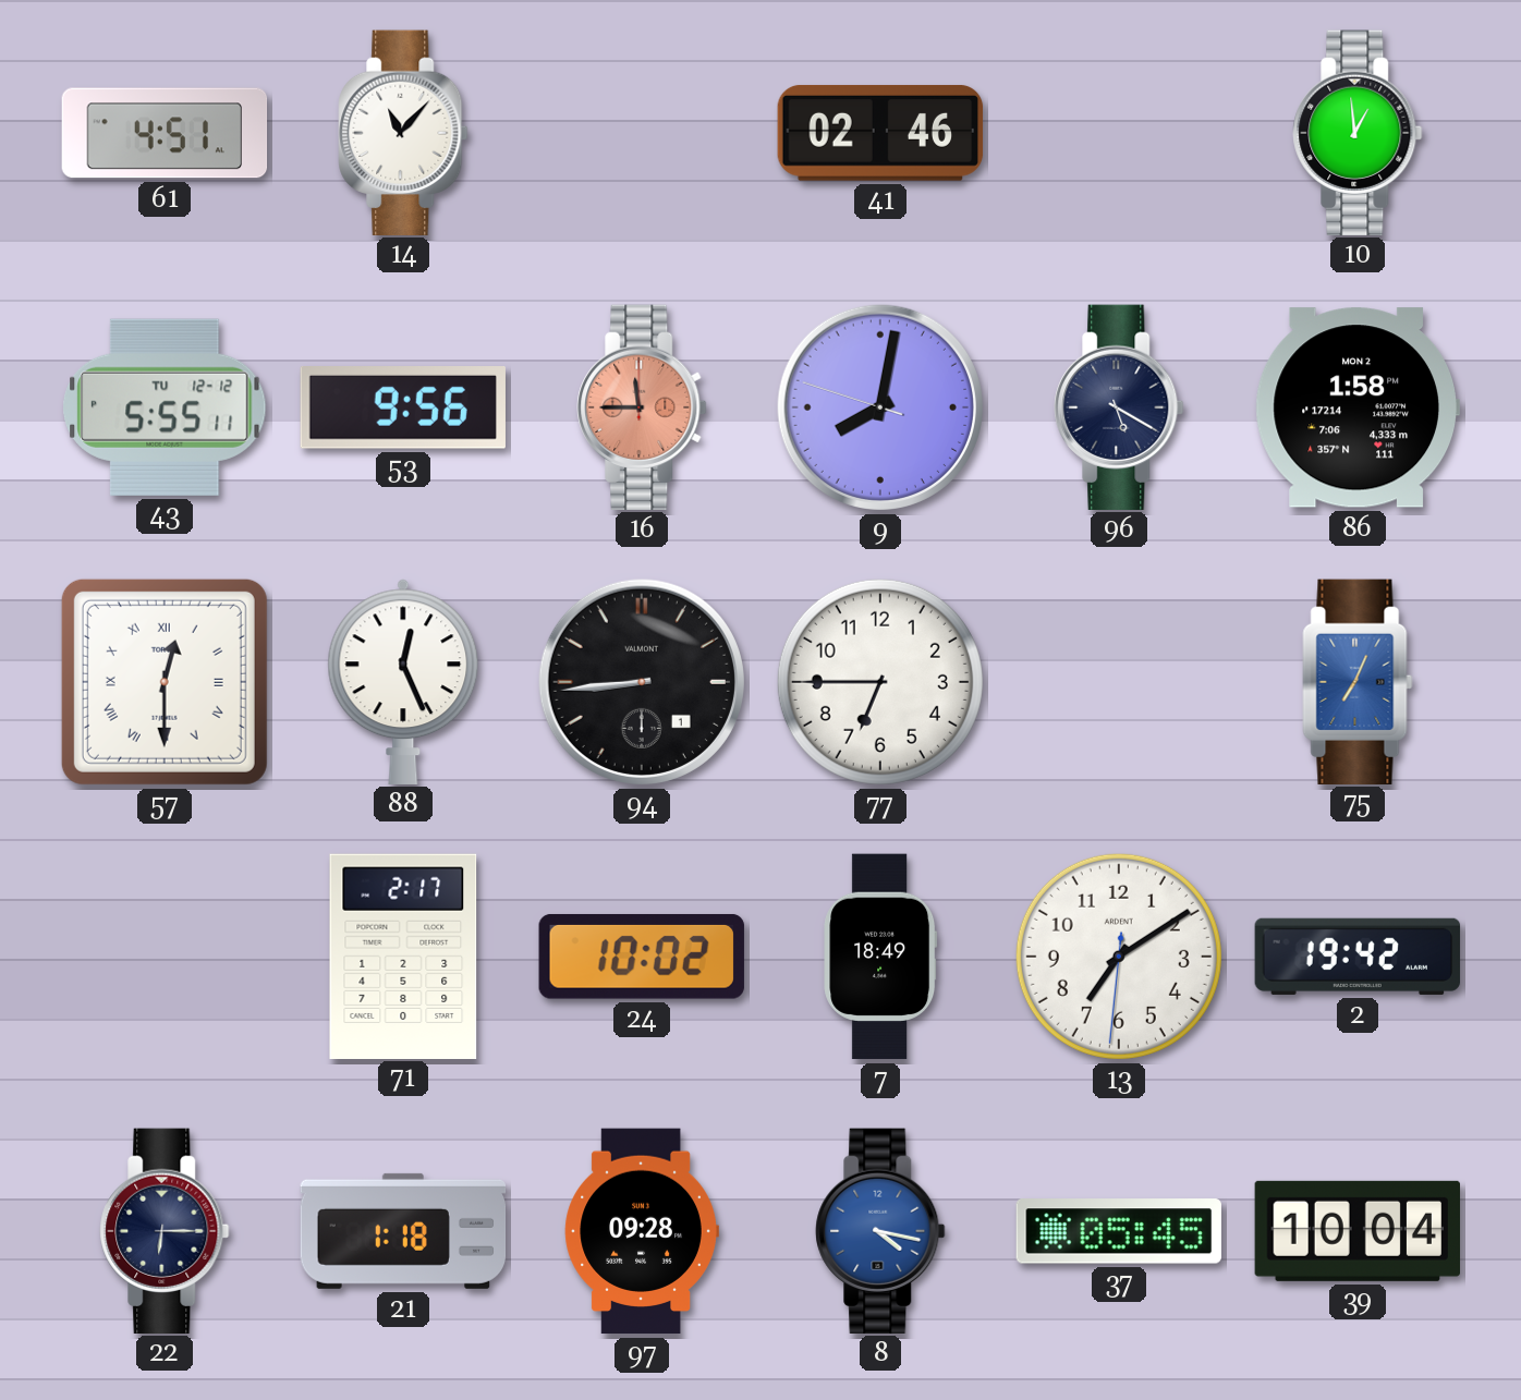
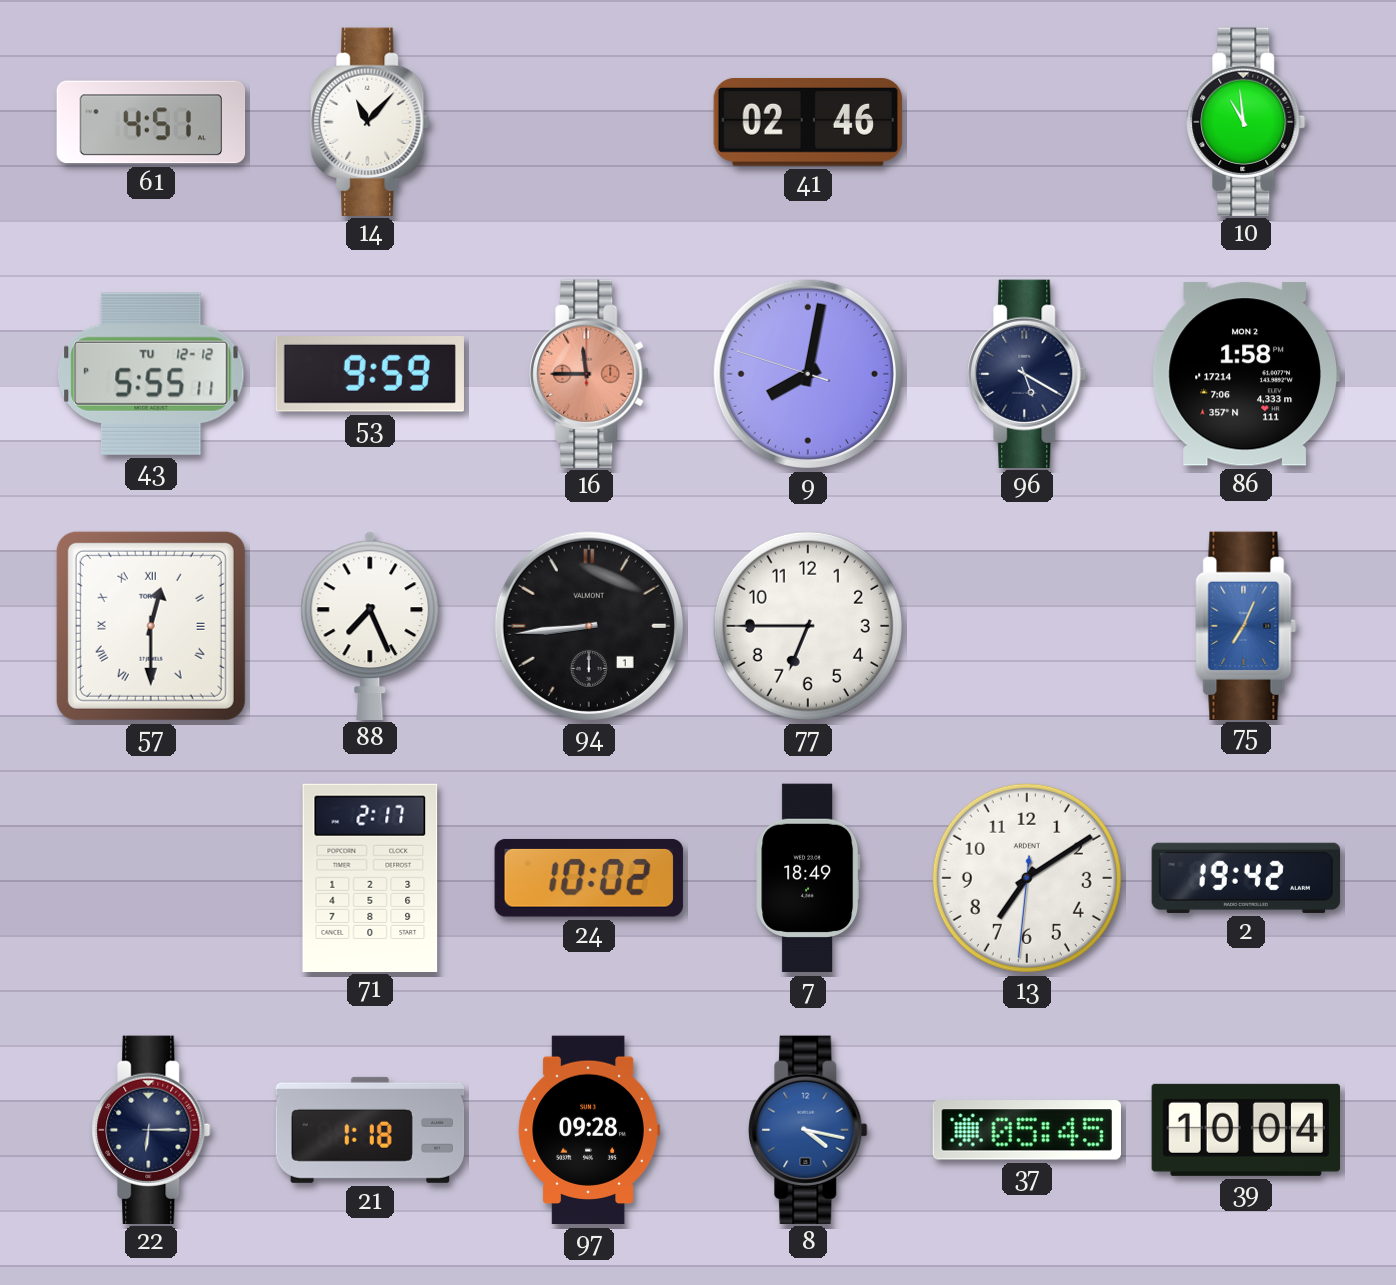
10: 12:59 -> 10:59
53: 9:56 -> 9:59
88: 12:26 -> 7:26
